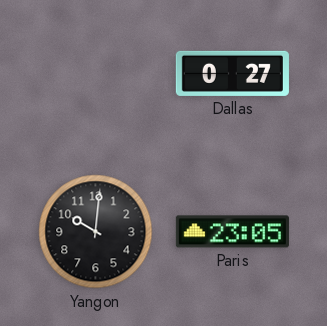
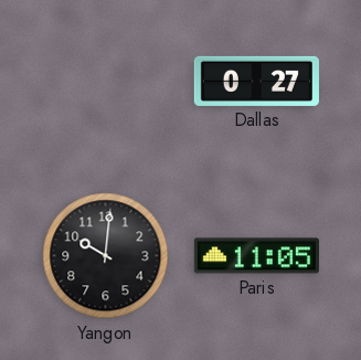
Paris: 23:05 -> 11:05
